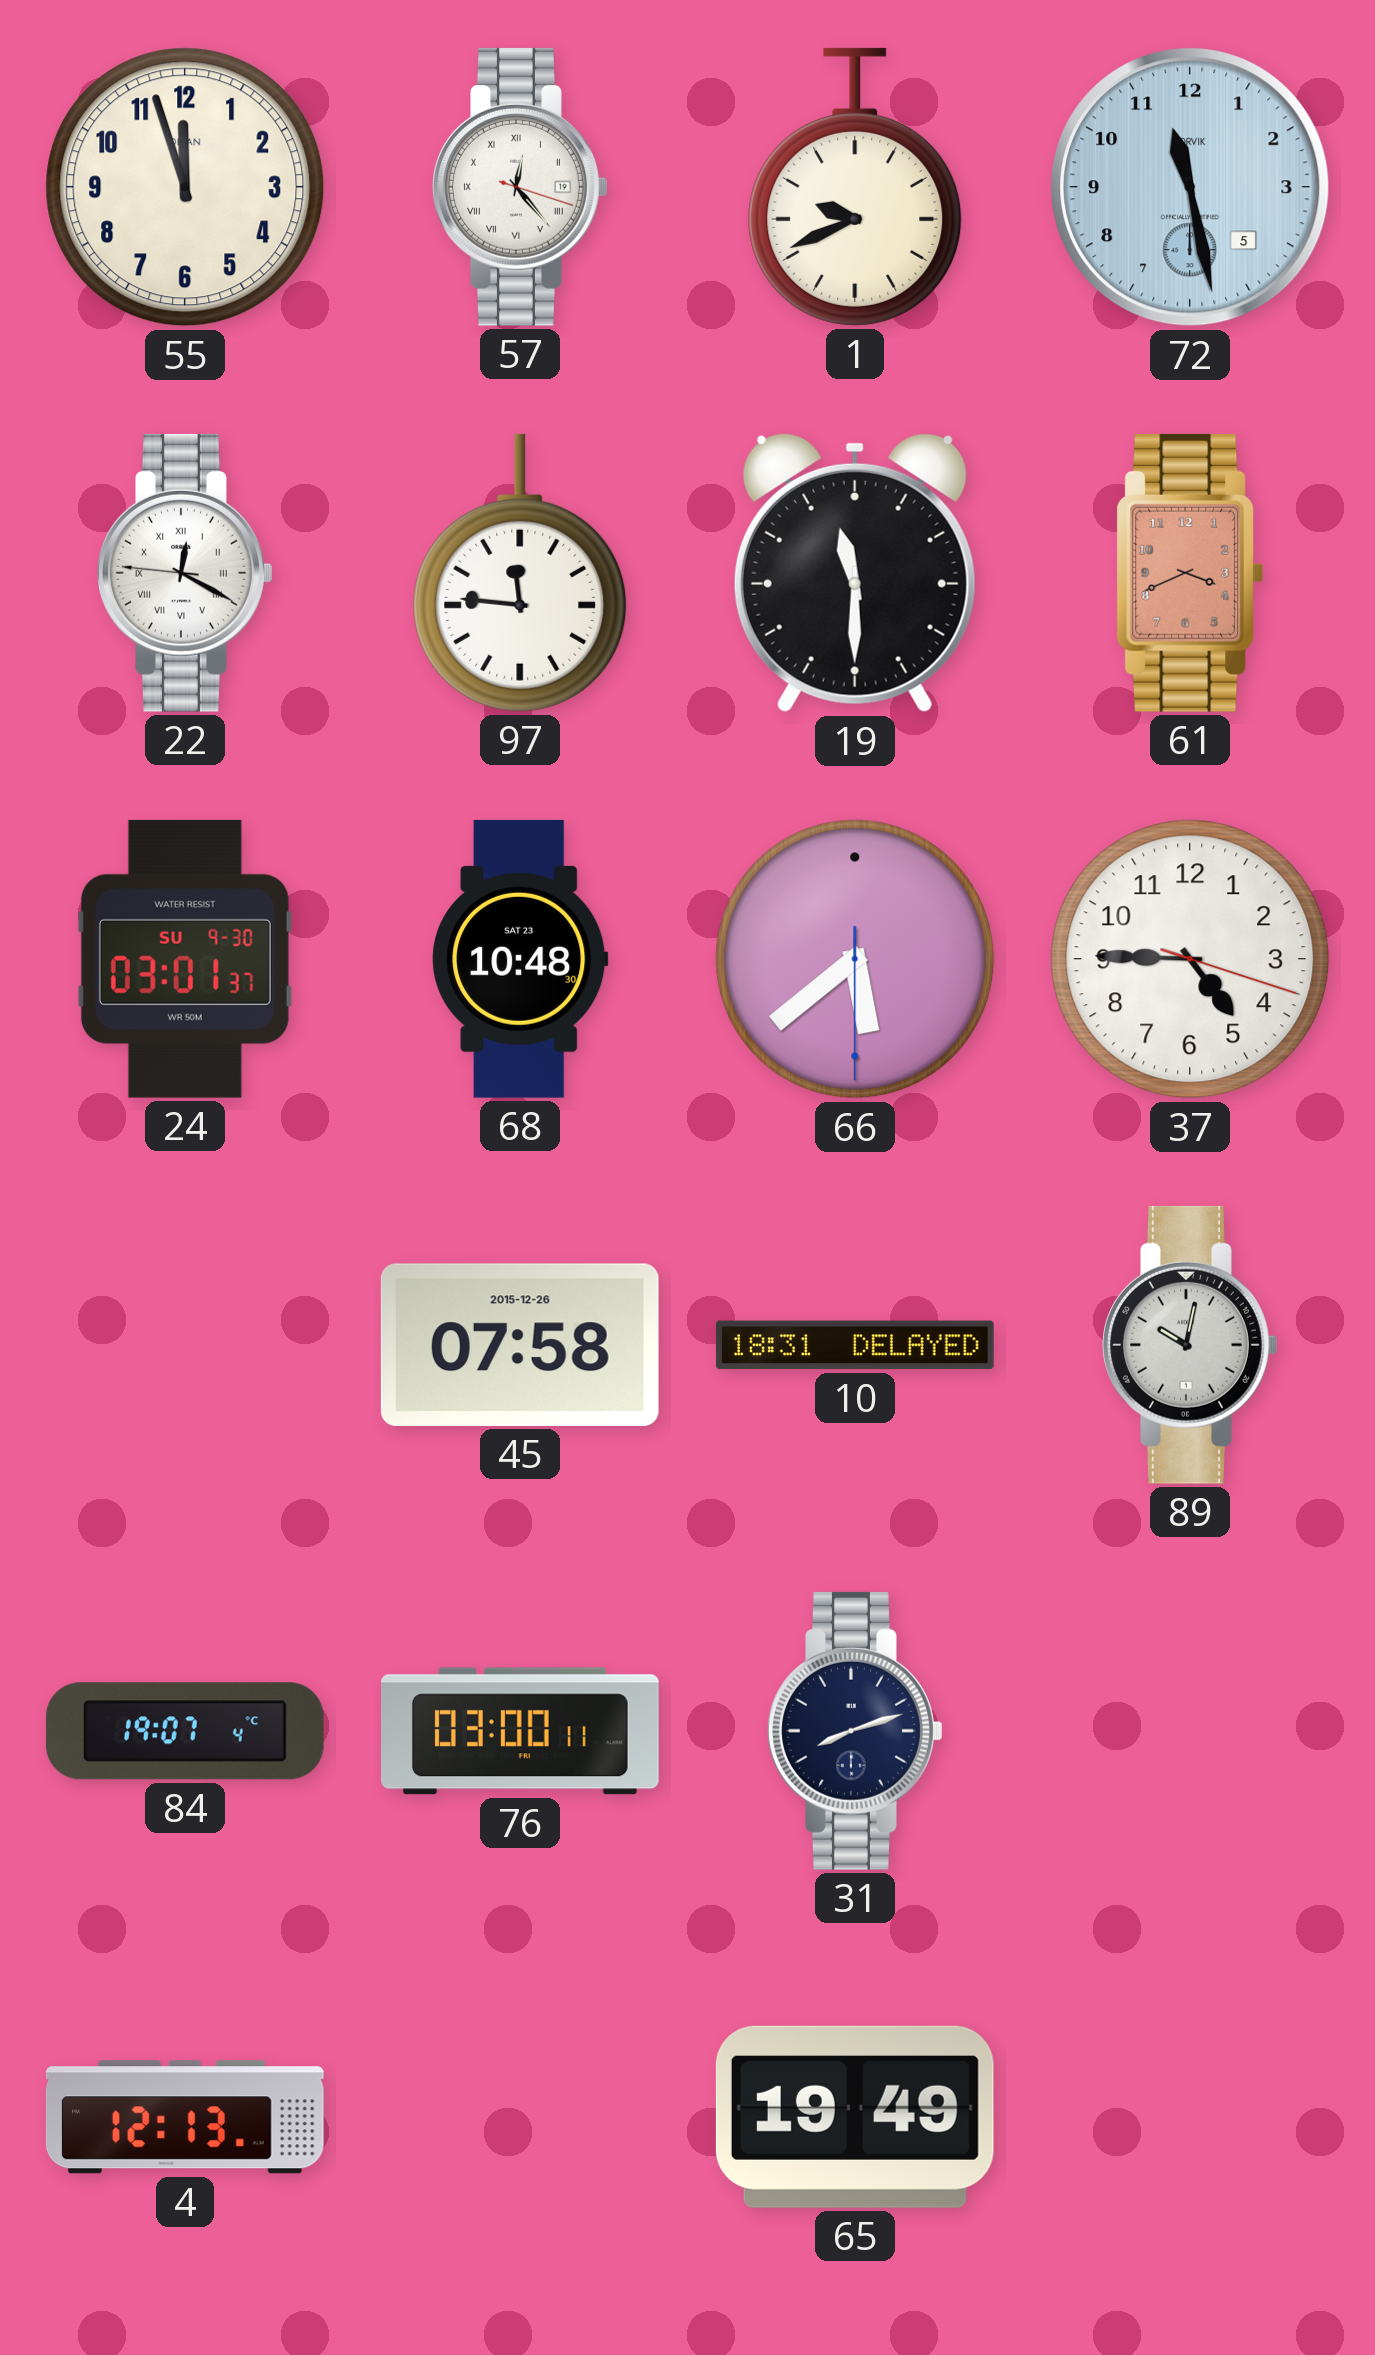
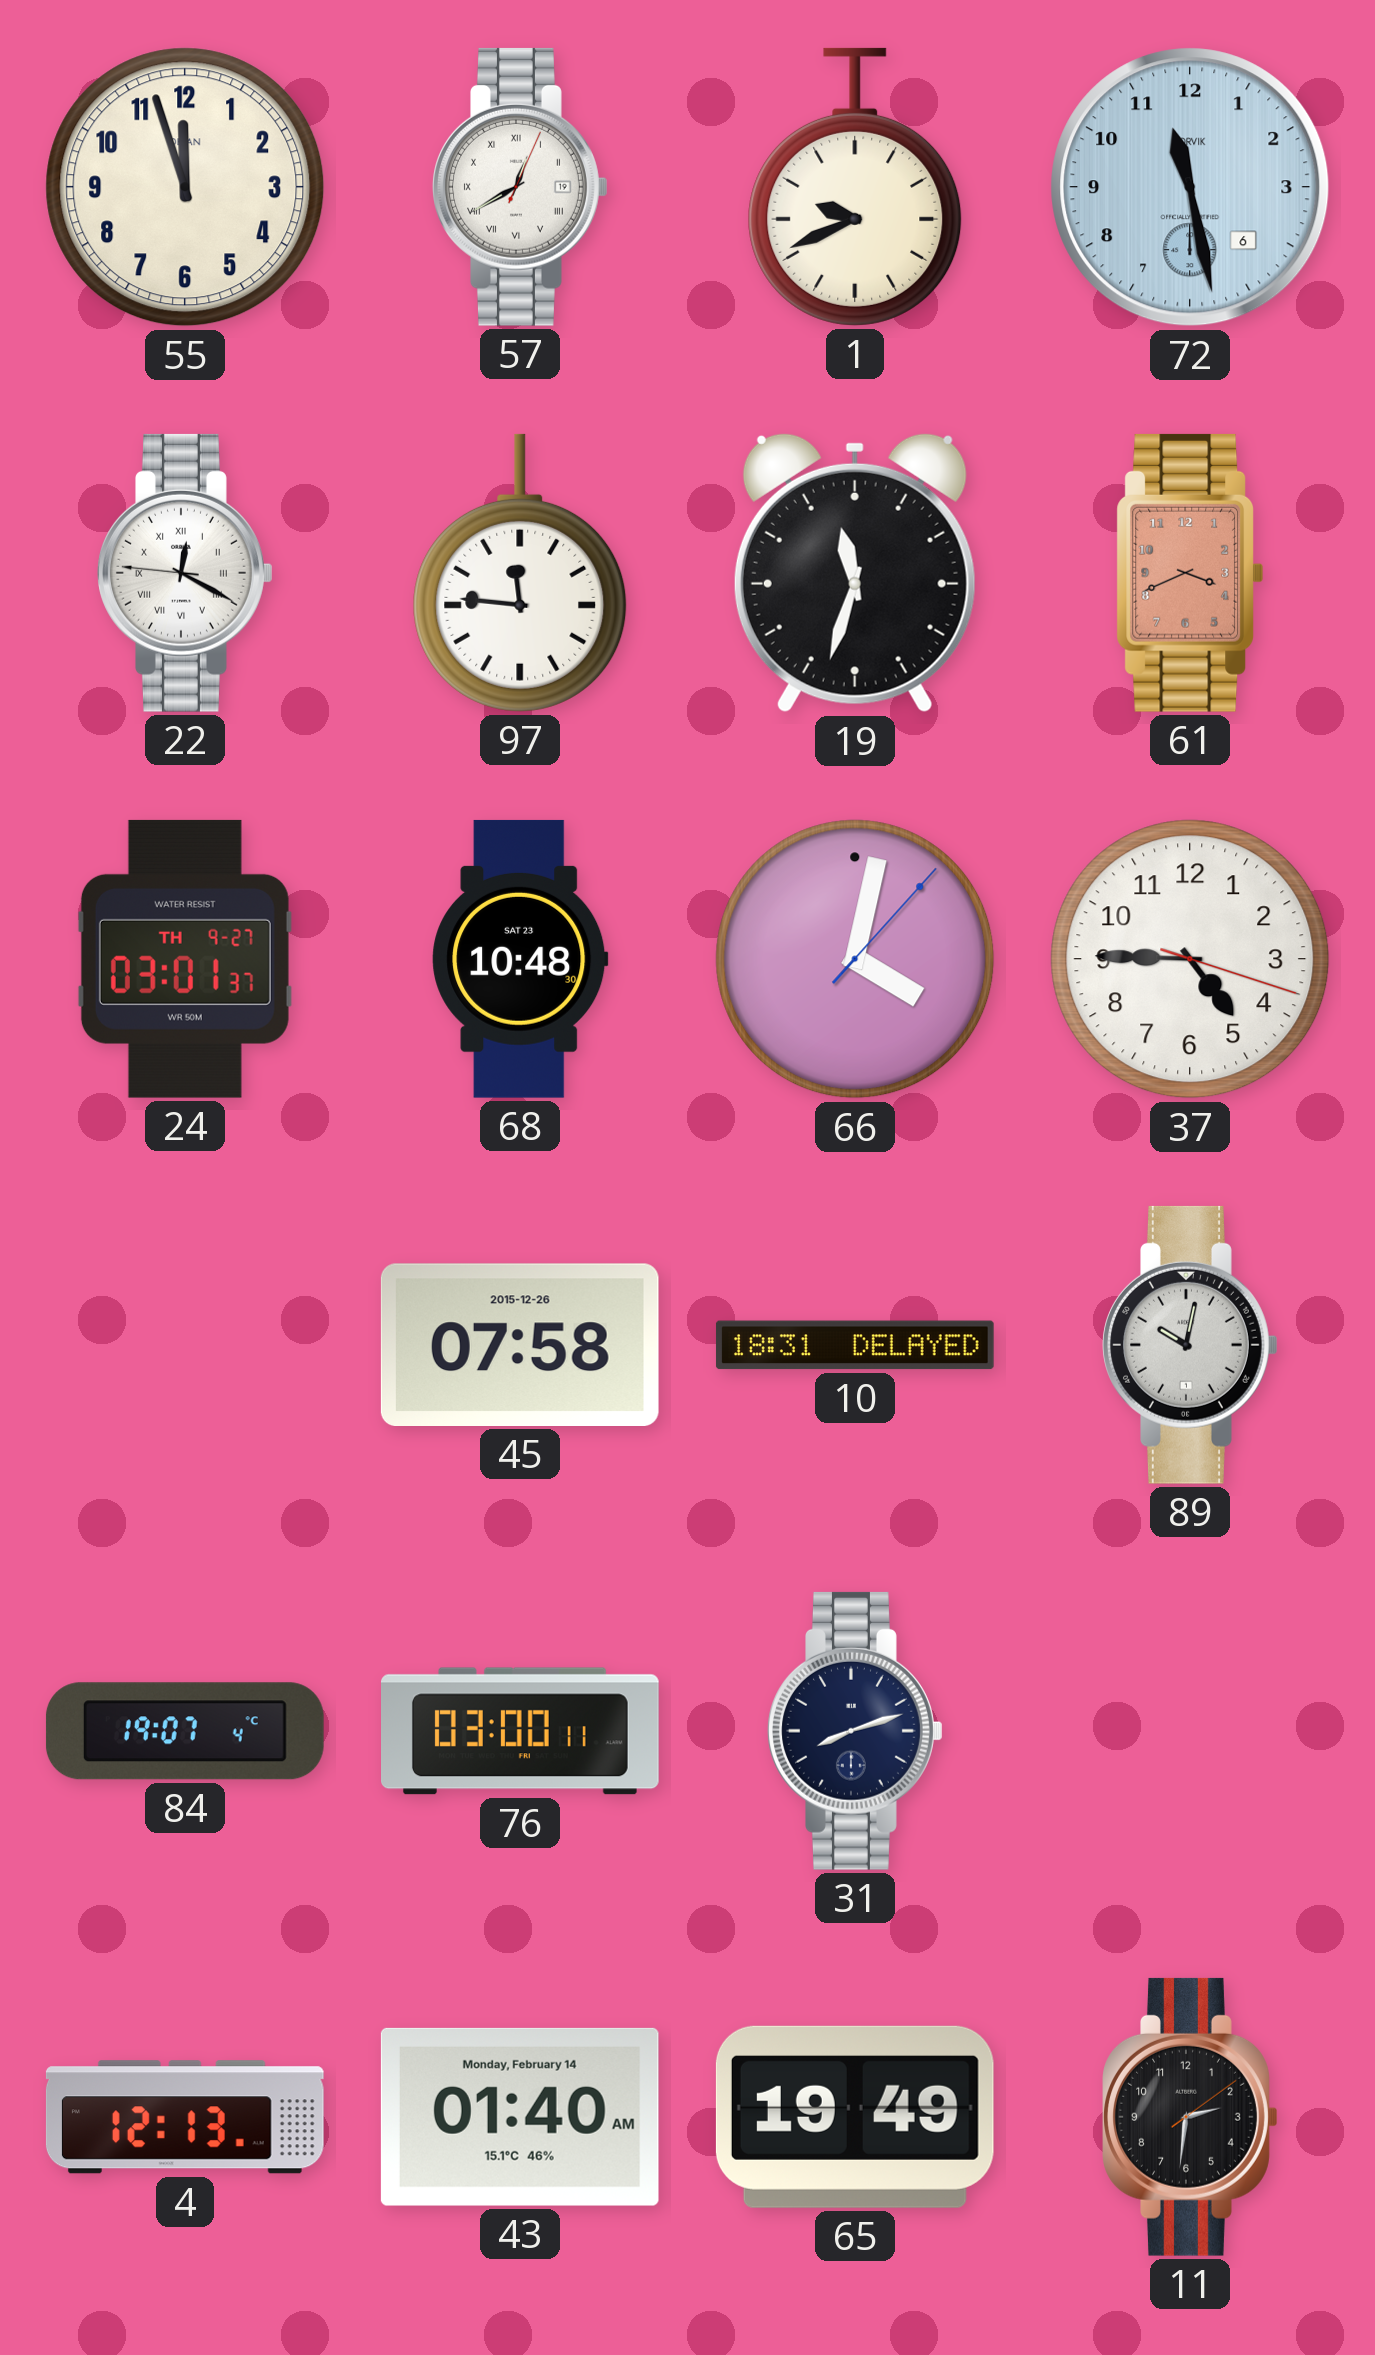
57: 12:23 -> 12:40
72 date: 5 -> 6
19: 11:30 -> 11:33
24 date: SU 9-30 -> TH 9-27
66: 5:38 -> 4:02
43: none -> 01:40
11: none -> 2:31
